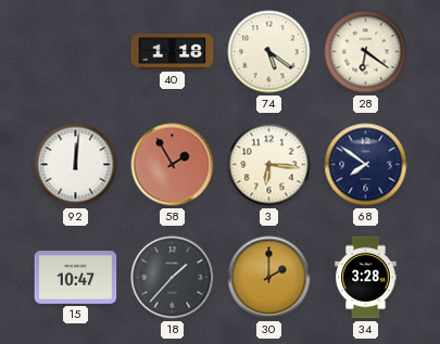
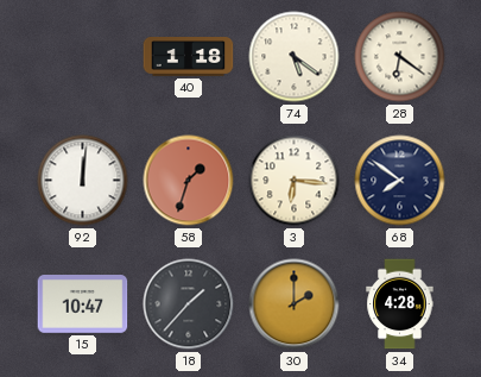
58: 1:55 -> 1:33
34: 3:28 -> 4:28
